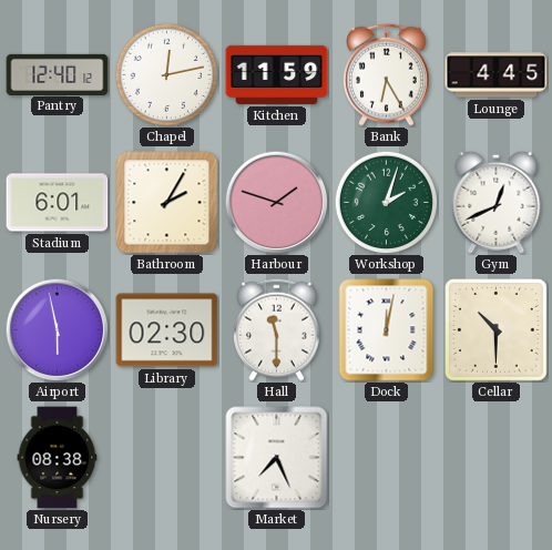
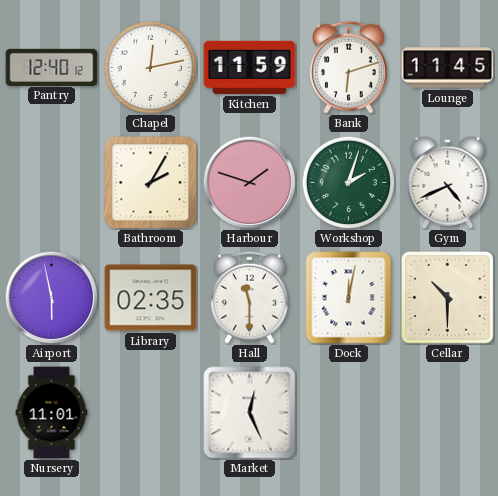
Bank: 6:25 -> 6:12
Lounge: 4:45 -> 11:45
Stadium: 6:01 -> none
Gym: 12:41 -> 4:41
Library: 02:30 -> 02:35
Nursery: 08:38 -> 11:01
Market: 7:26 -> 12:26
